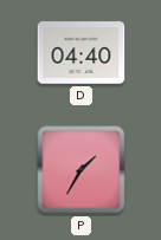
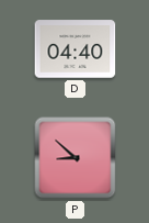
P: 1:35 -> 8:52
